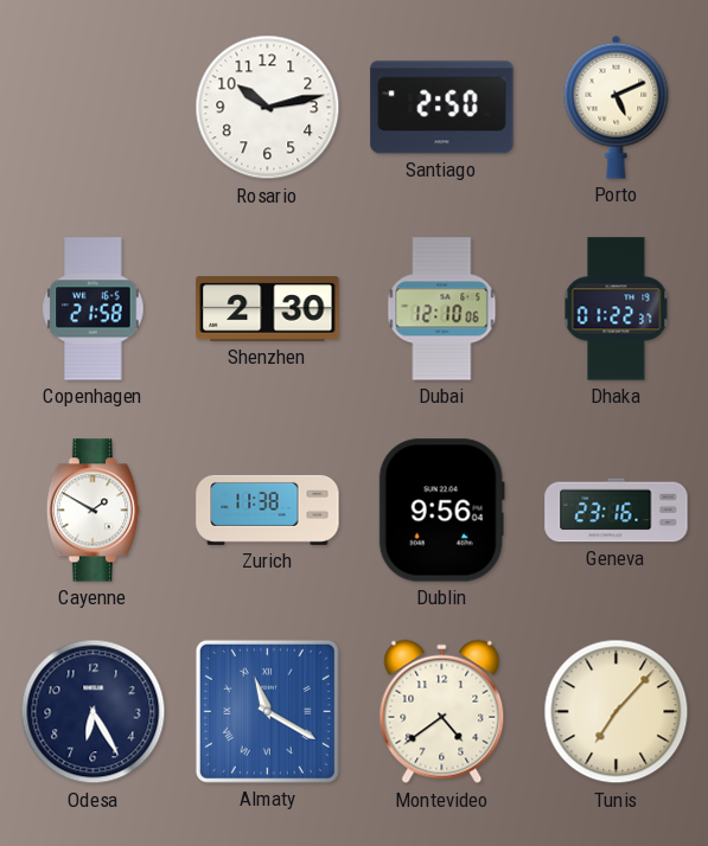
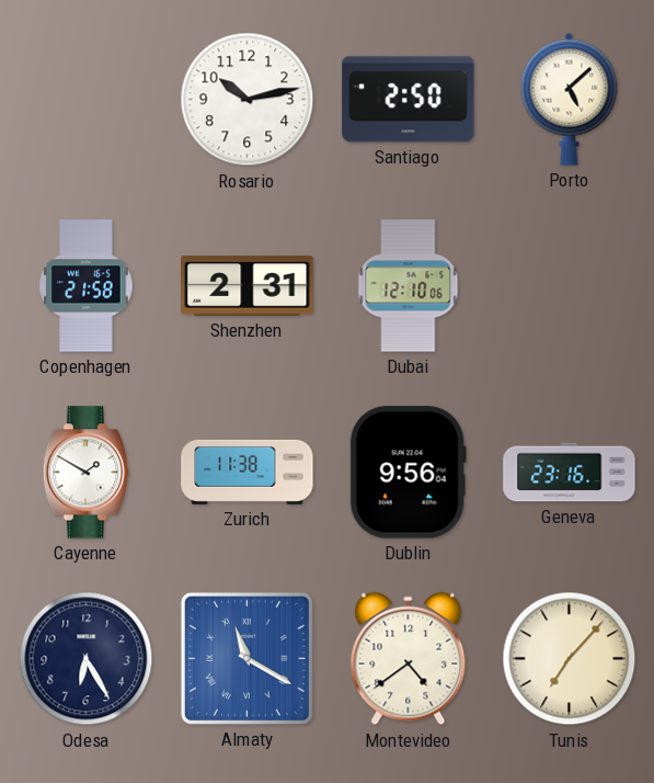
Porto: 5:11 -> 5:08
Shenzhen: 2:30 -> 2:31
Dhaka: 01:22 -> none
